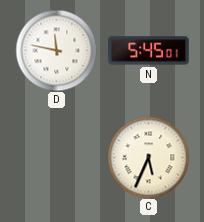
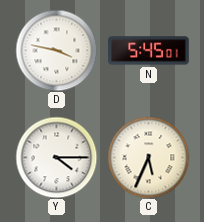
D: 11:47 -> 3:47
Y: none -> 4:15
